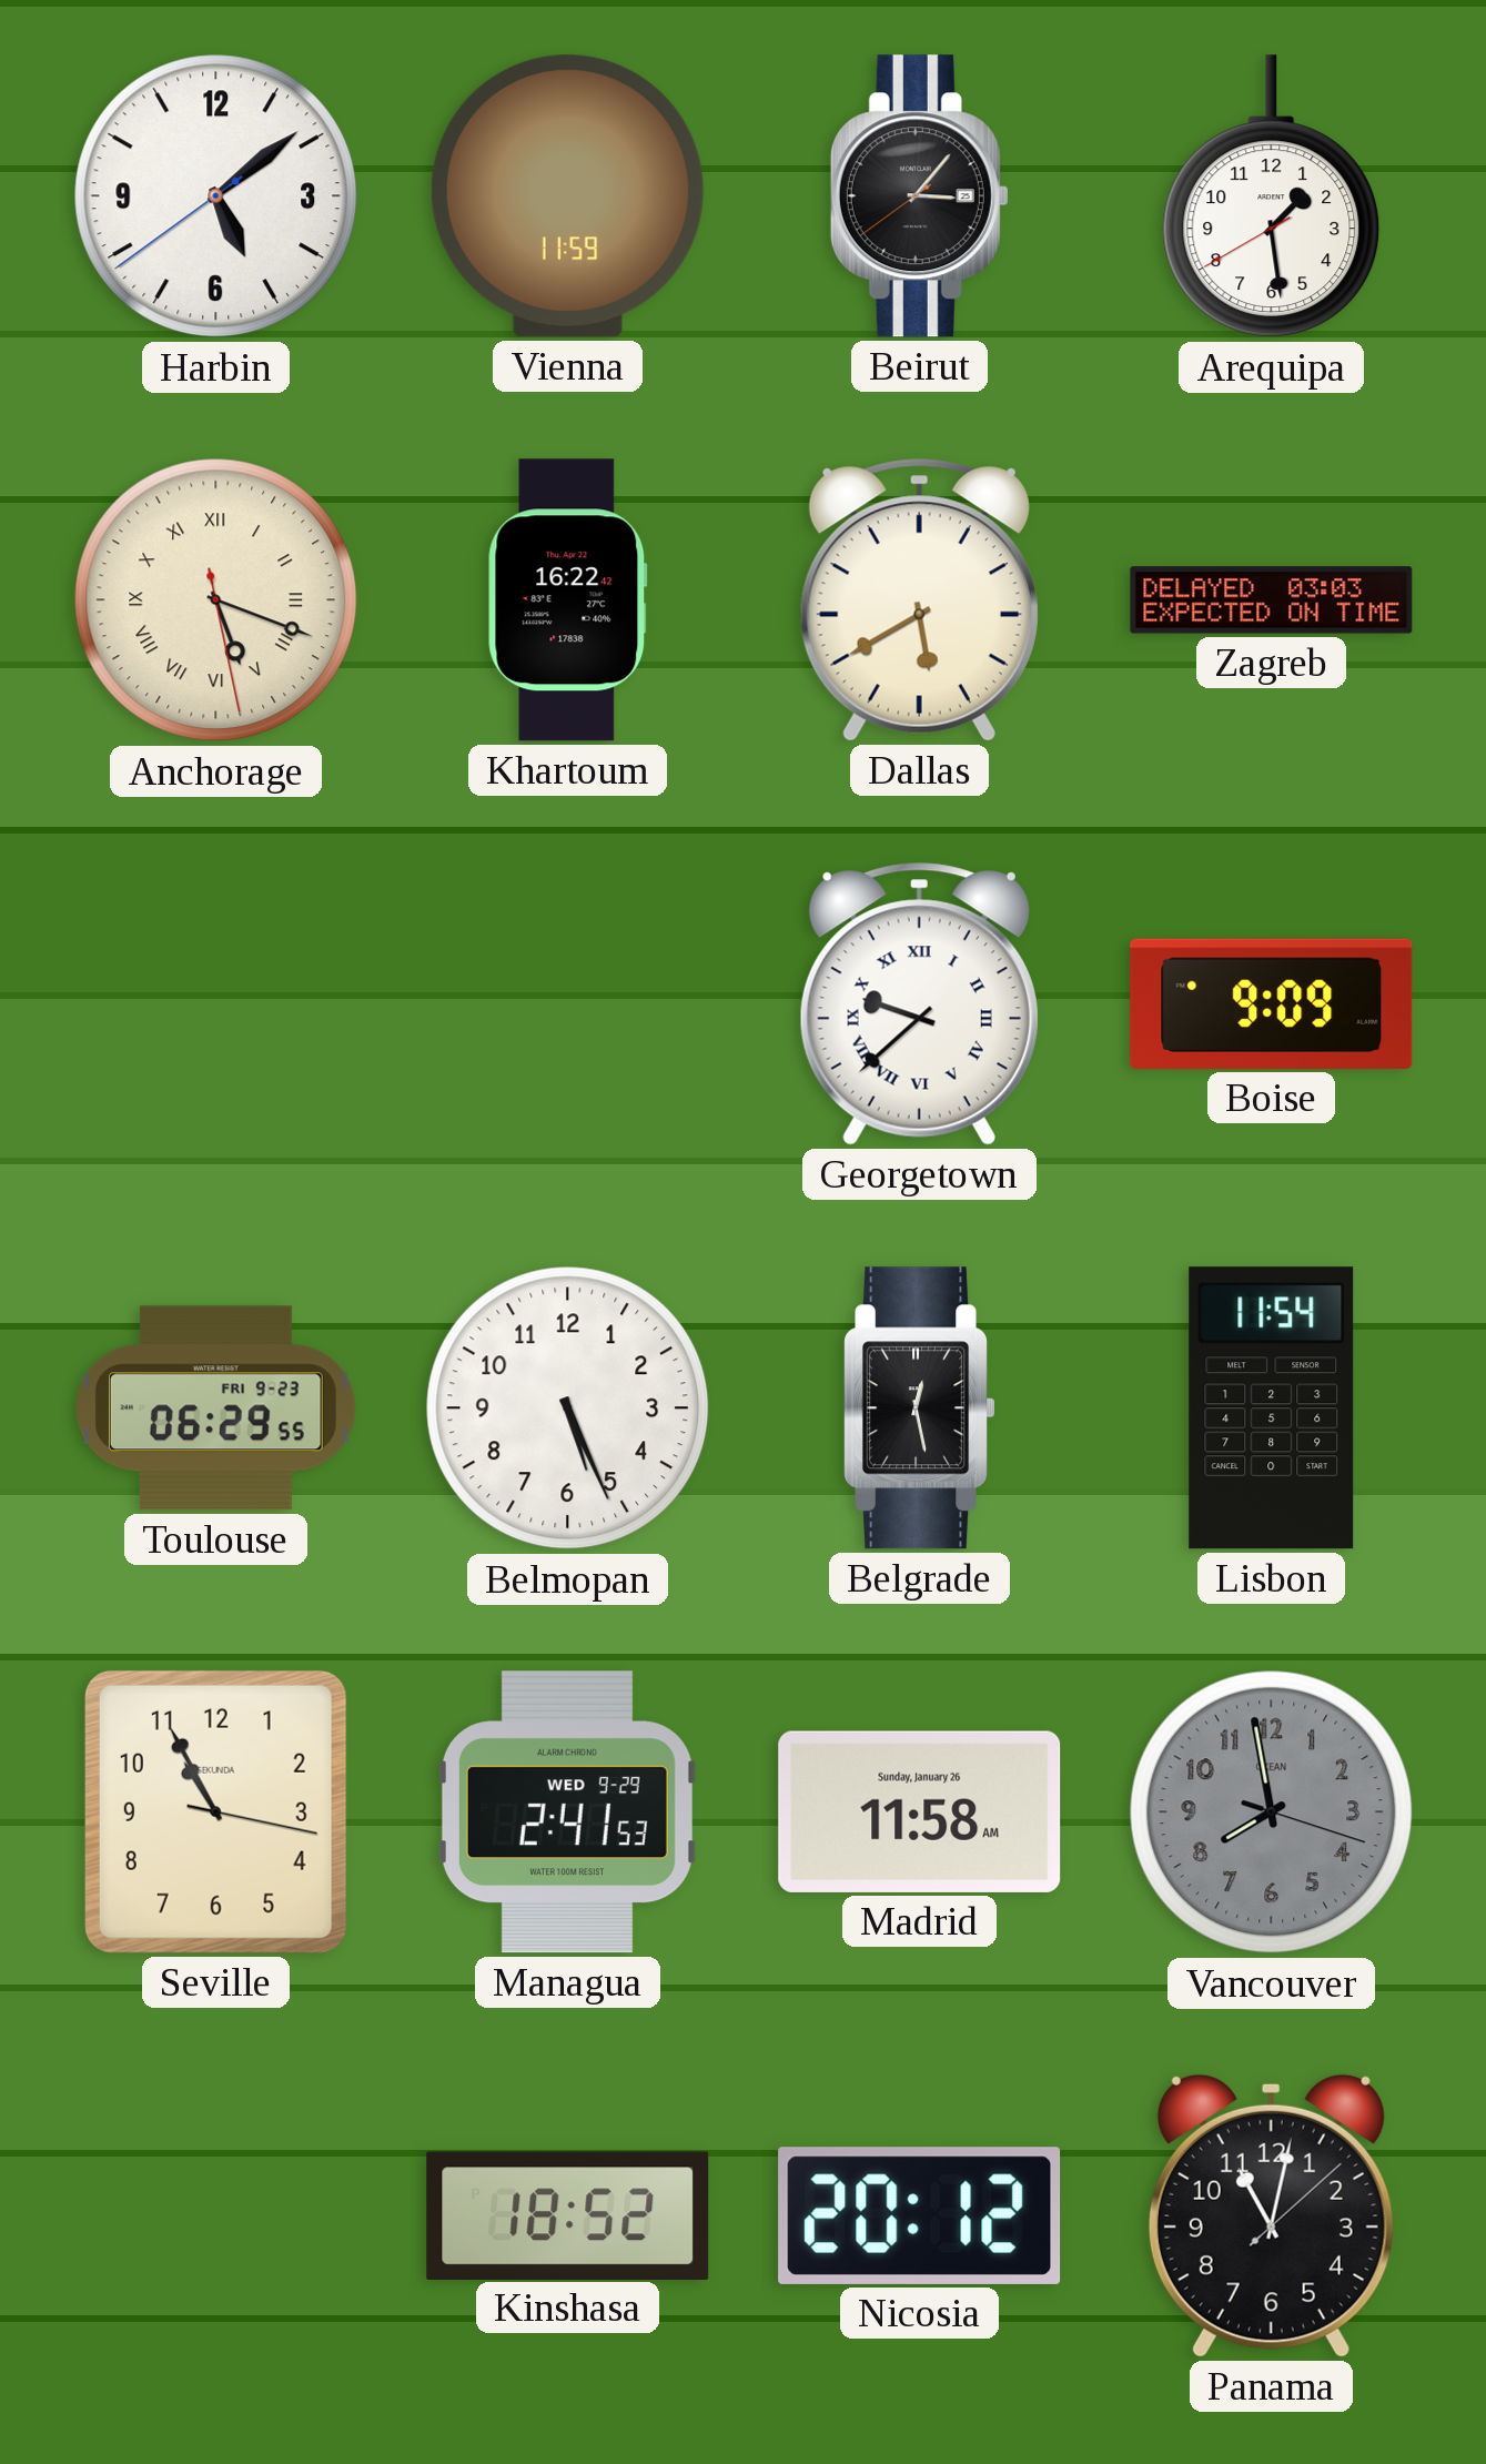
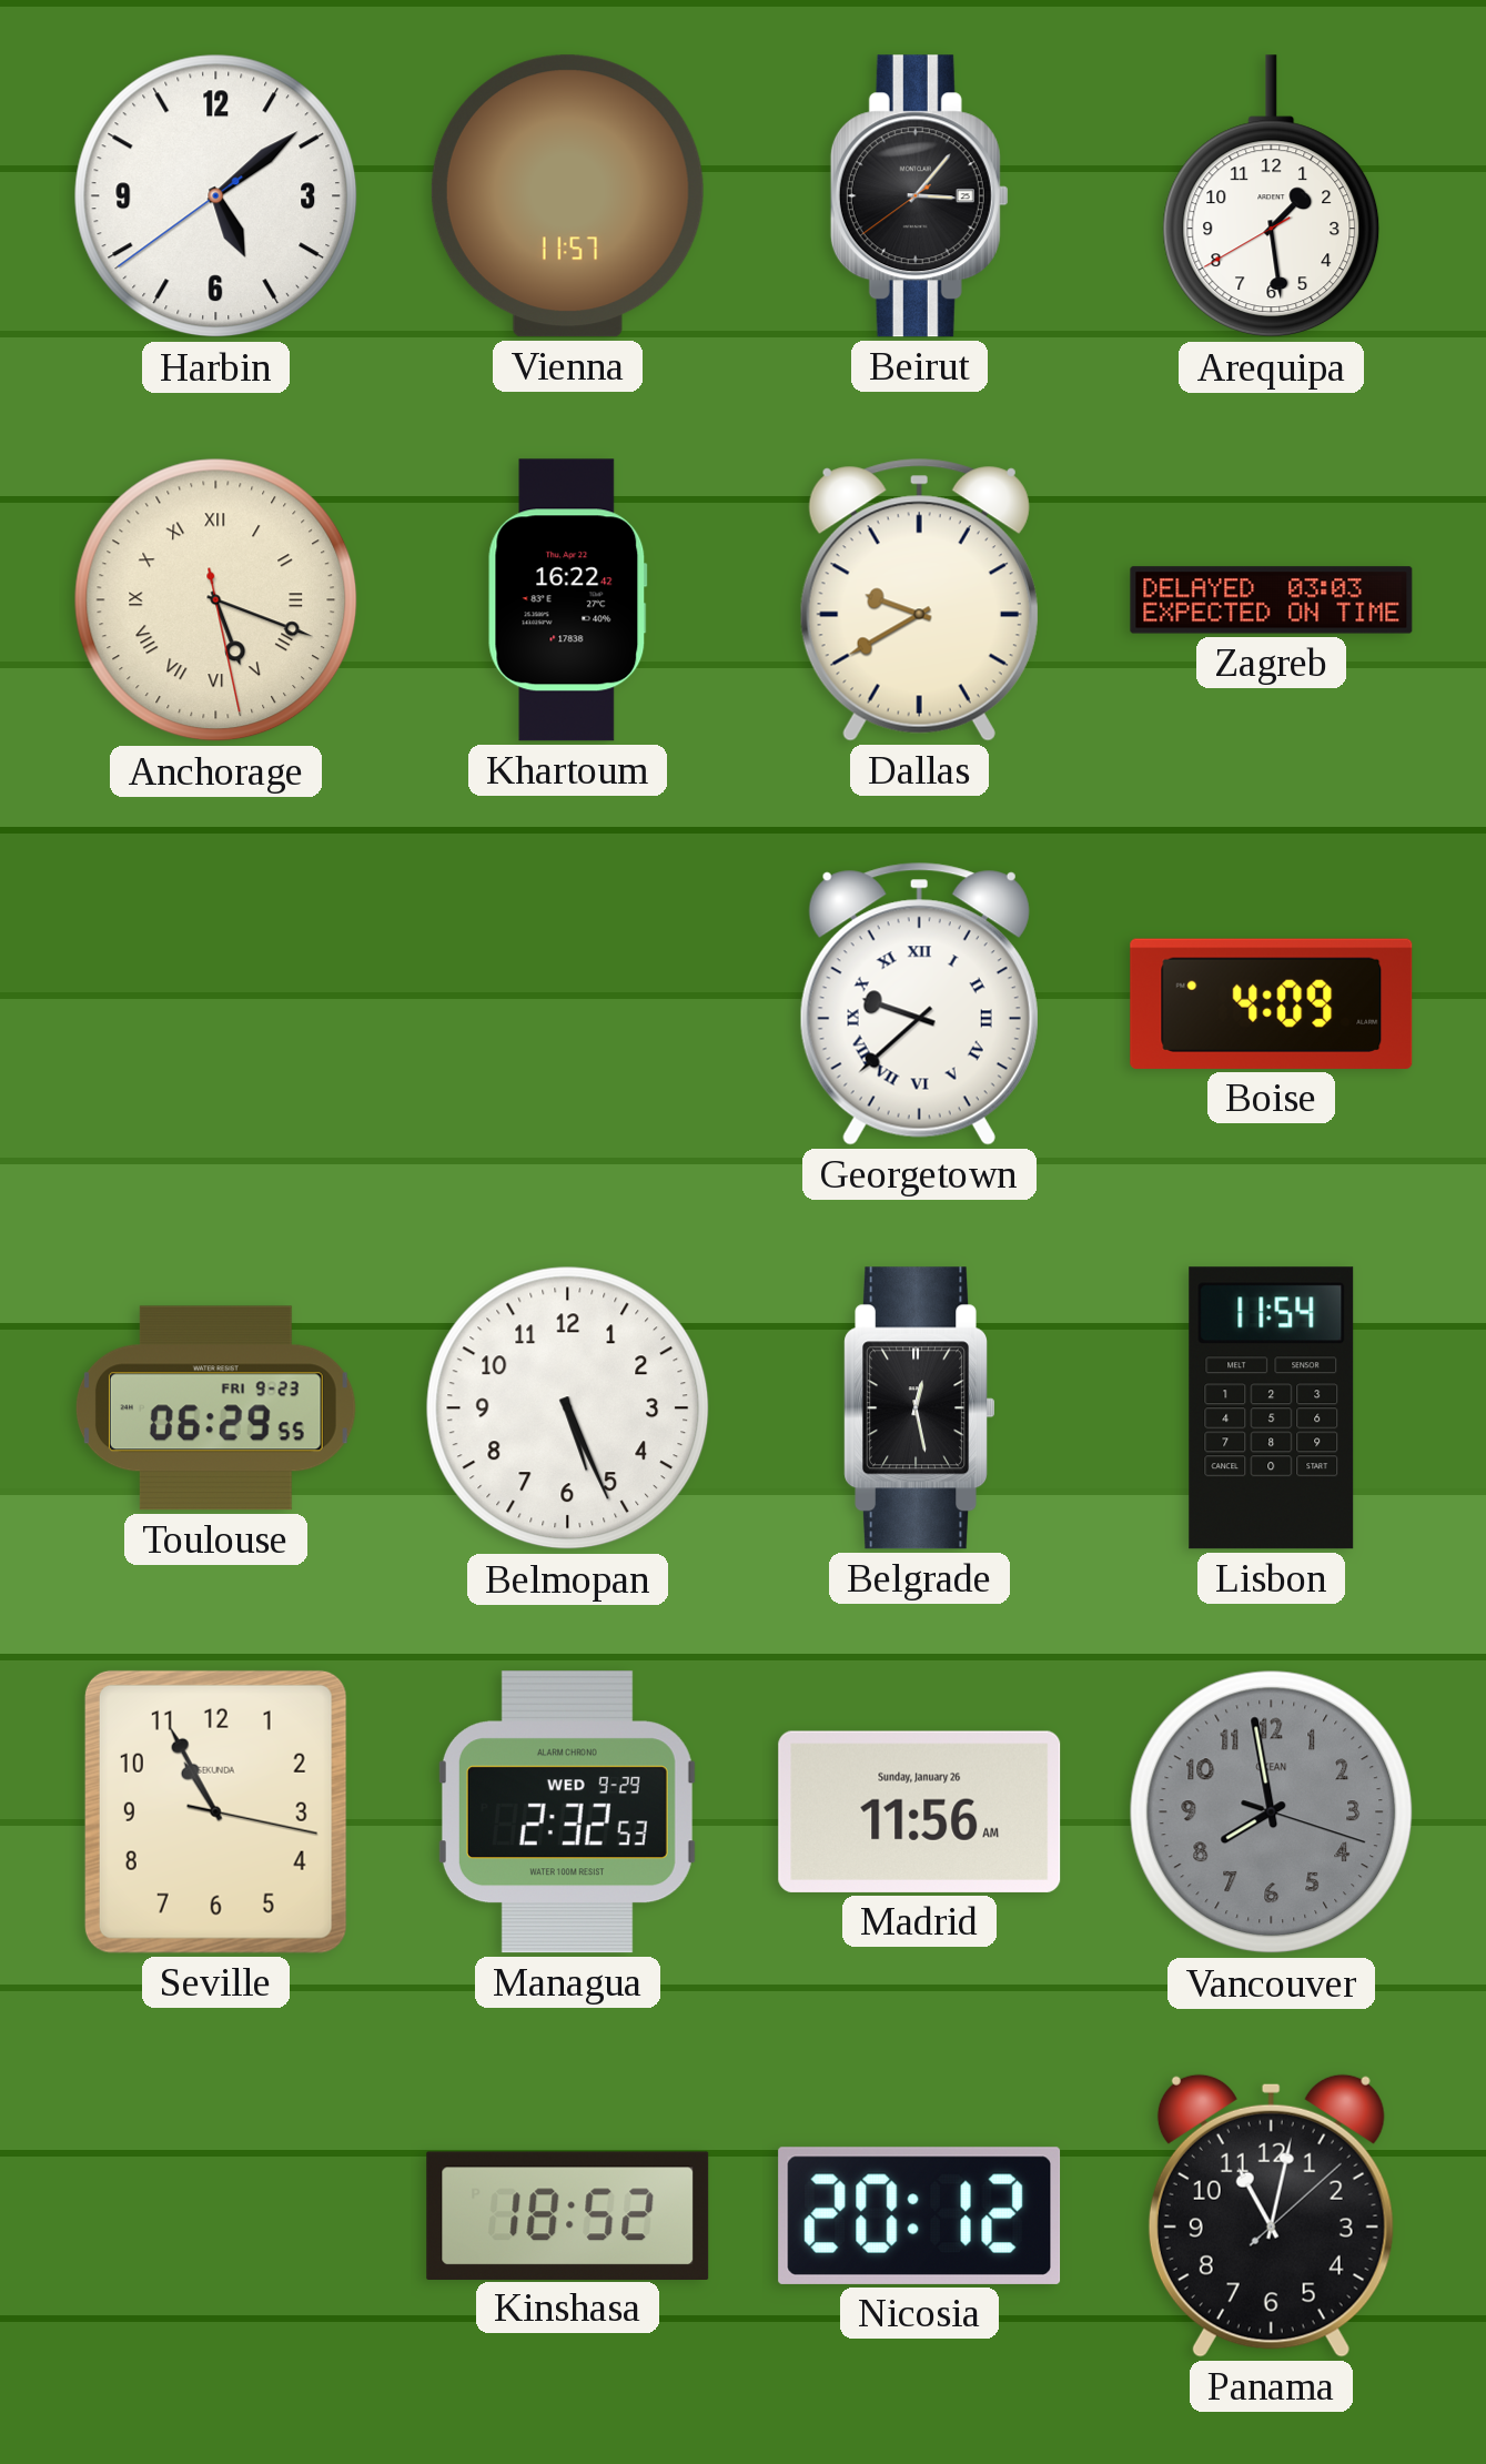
Vienna: 11:59 -> 11:57
Dallas: 5:40 -> 9:40
Boise: 9:09 -> 4:09
Managua: 2:41 -> 2:32
Madrid: 11:58 -> 11:56
